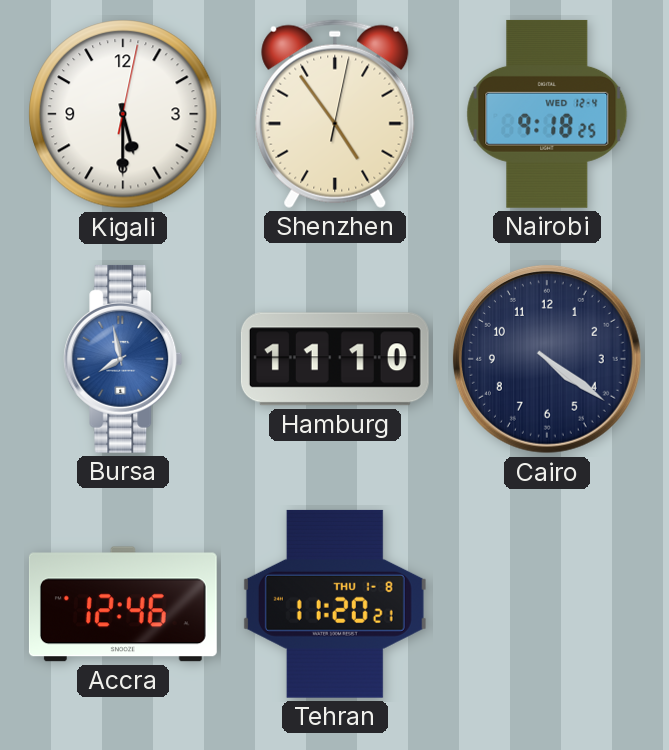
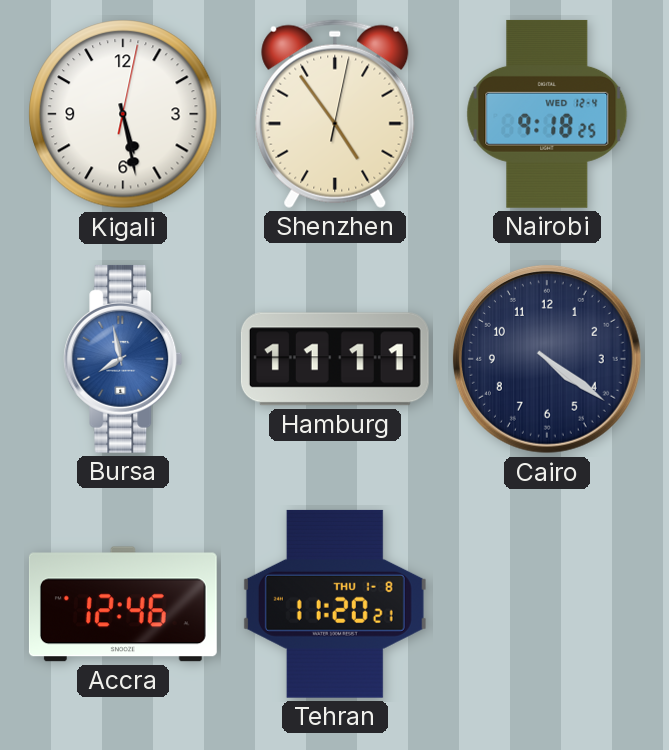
Kigali: 5:30 -> 5:28
Hamburg: 11:10 -> 11:11
